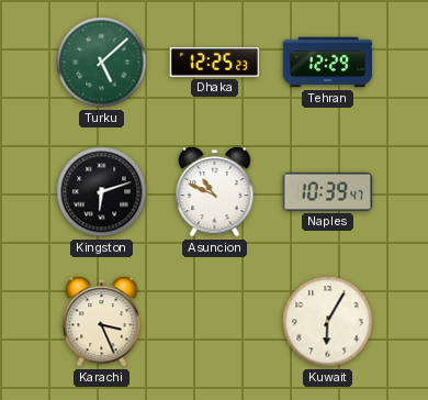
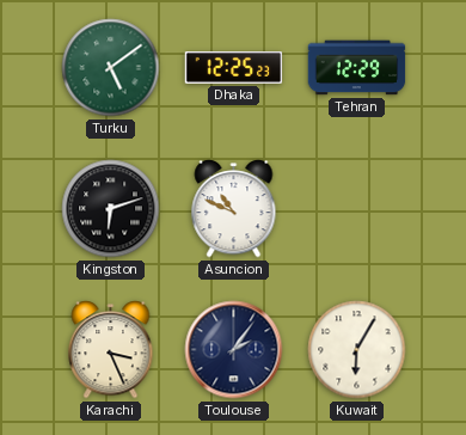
Turku: 5:08 -> 5:09
Naples: 10:39 -> none
Toulouse: none -> 2:06
